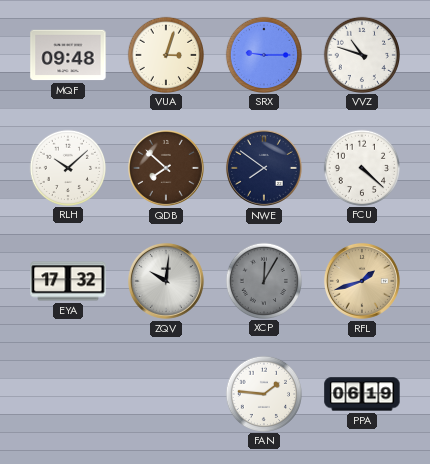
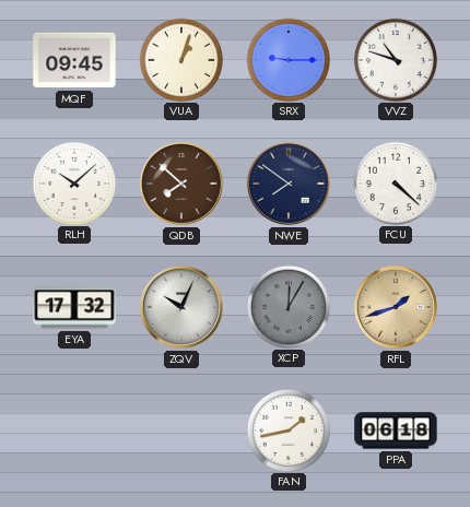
MQF: 09:48 -> 09:45
VUA: 3:03 -> 1:03
ZQV: 10:01 -> 10:04
FAN: 1:46 -> 1:43
PPA: 06:19 -> 06:18
